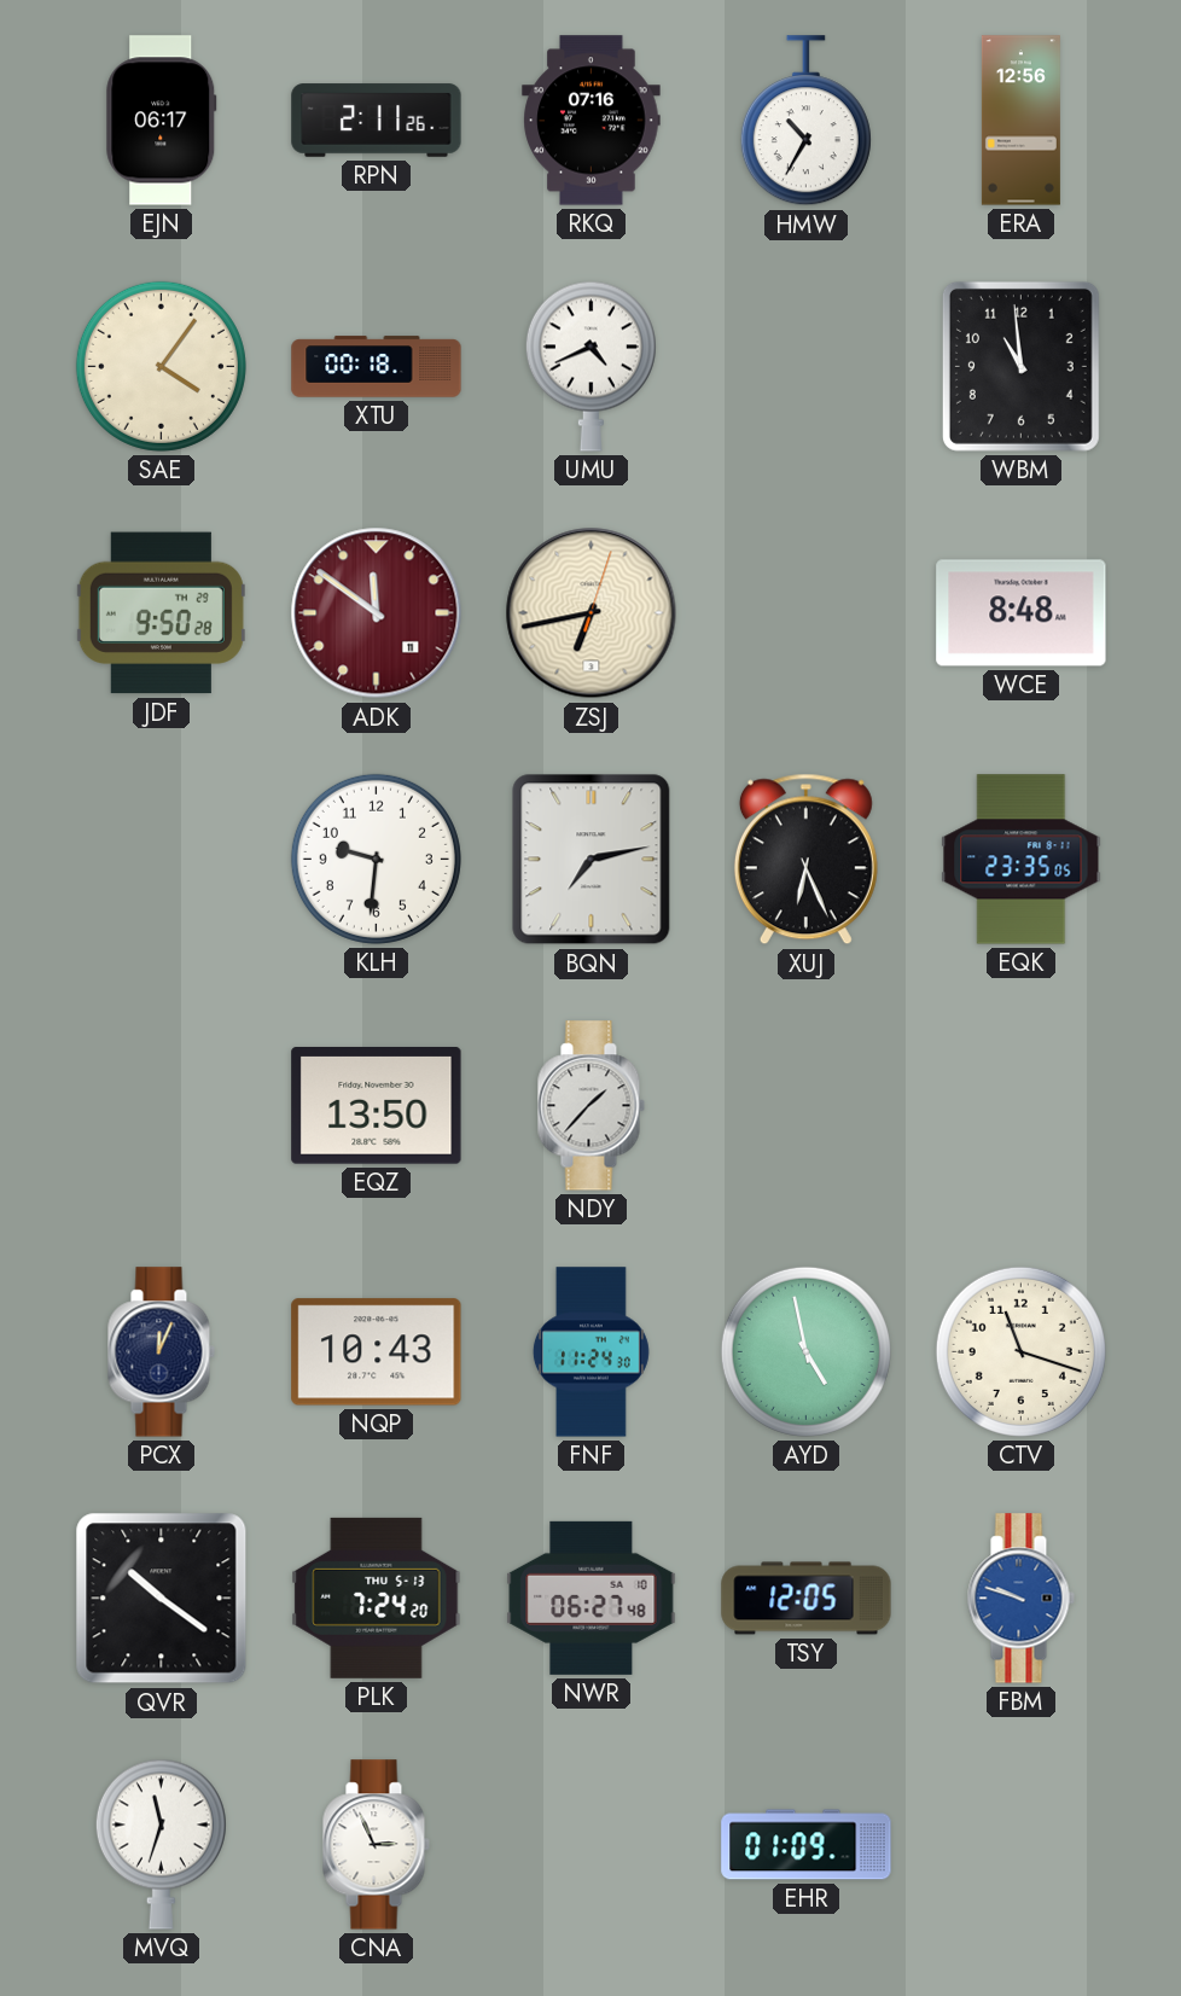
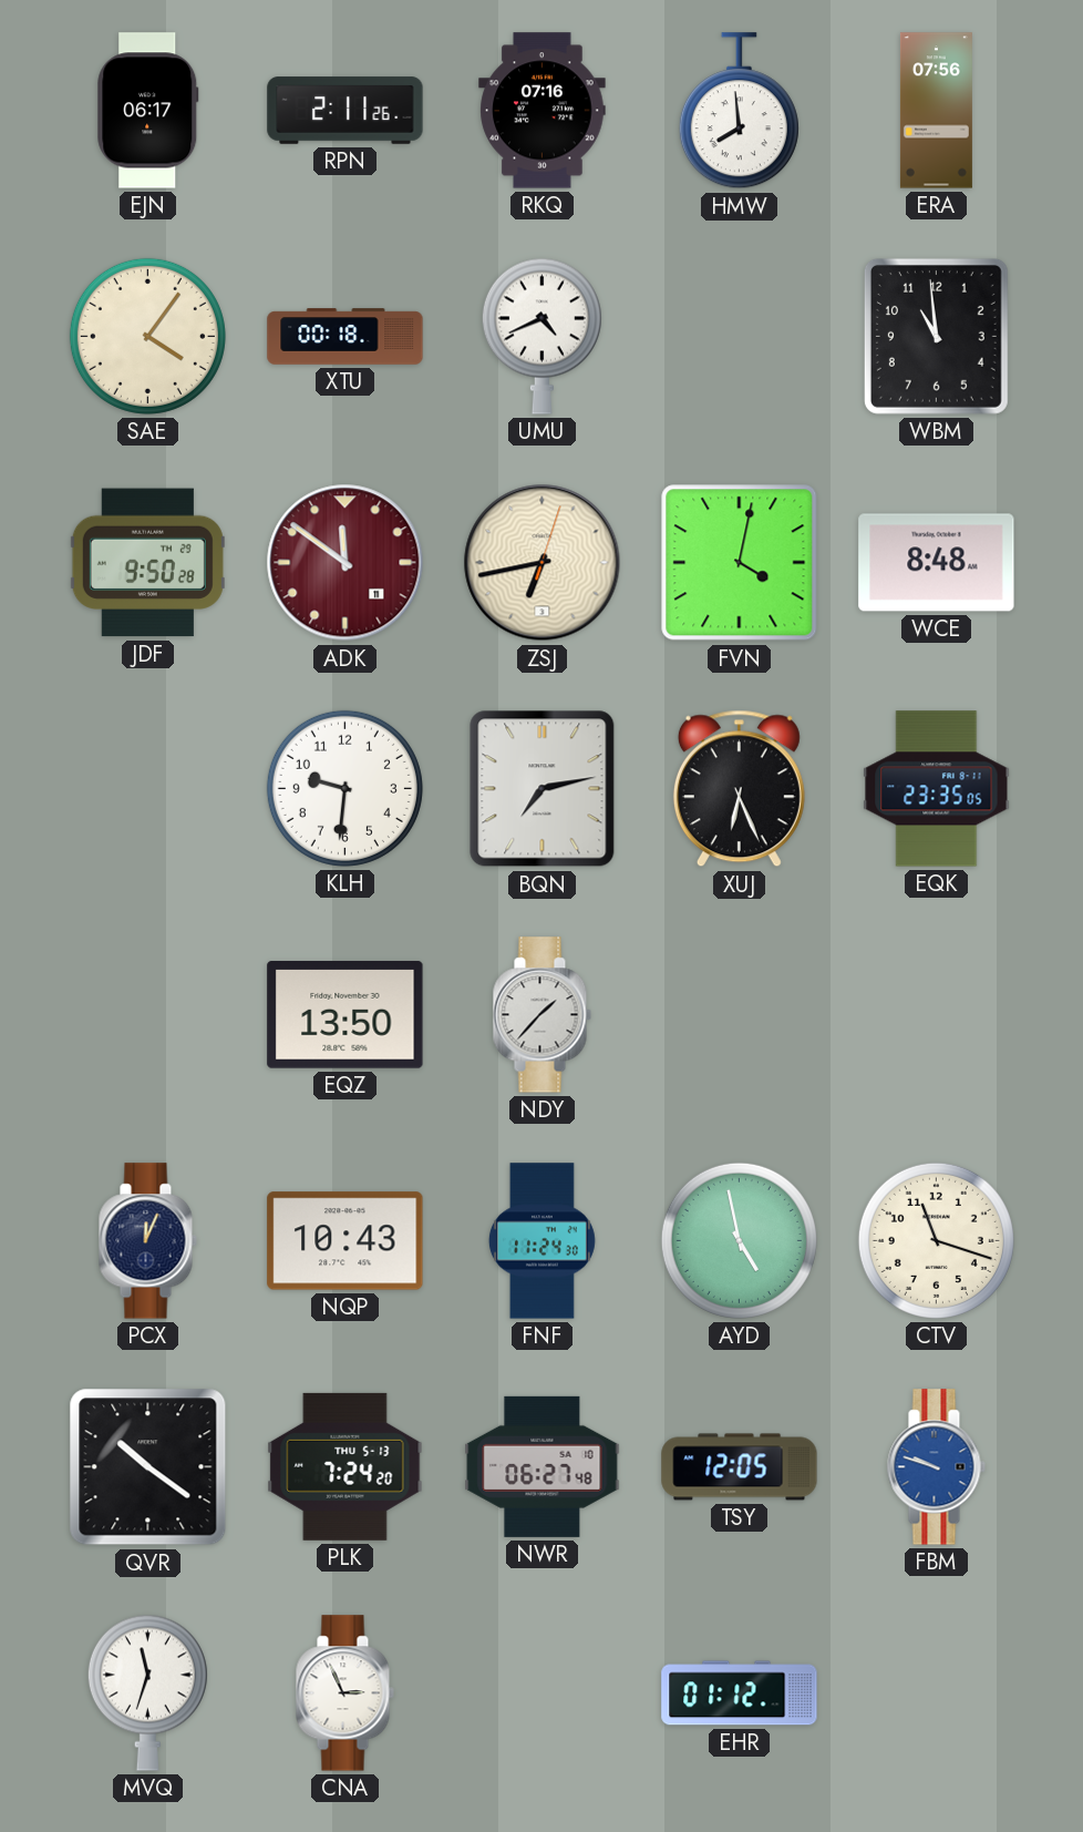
HMW: 10:35 -> 7:59
ERA: 12:56 -> 07:56
FVN: none -> 4:02
EHR: 01:09 -> 01:12
